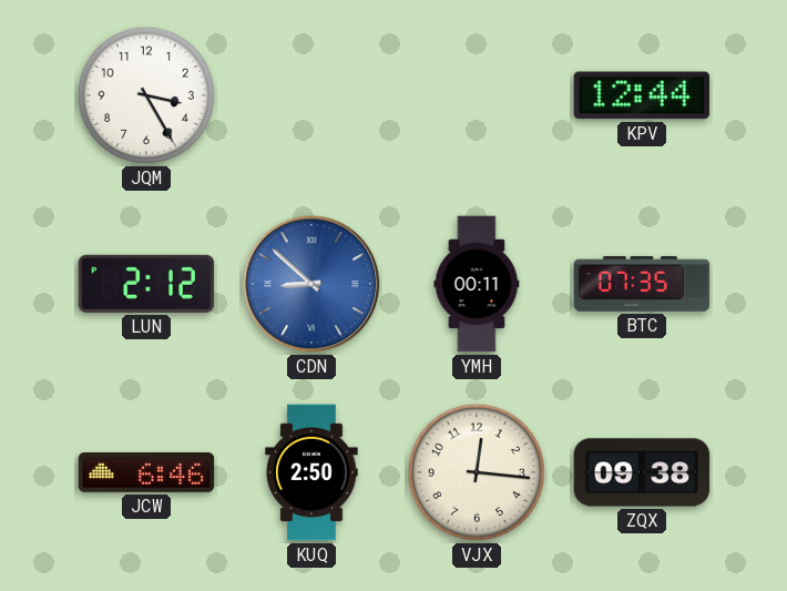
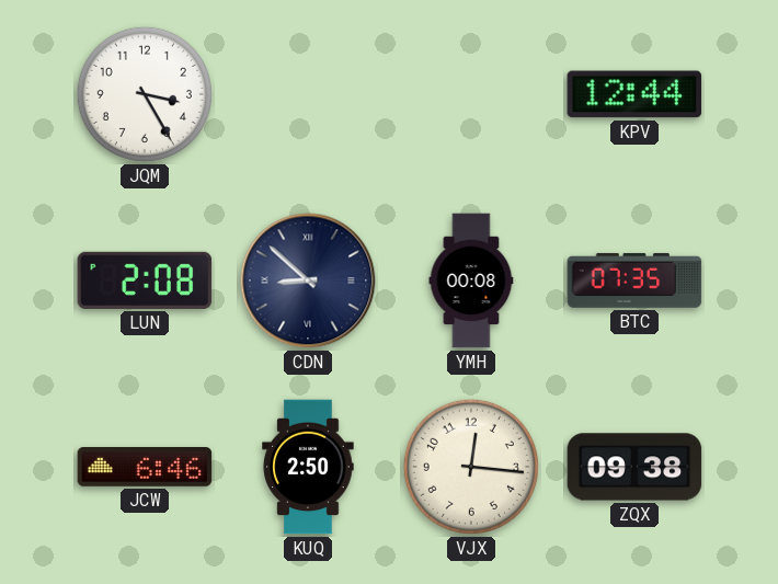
LUN: 2:12 -> 2:08
CDN dial: blue -> navy
YMH: 00:11 -> 00:08
